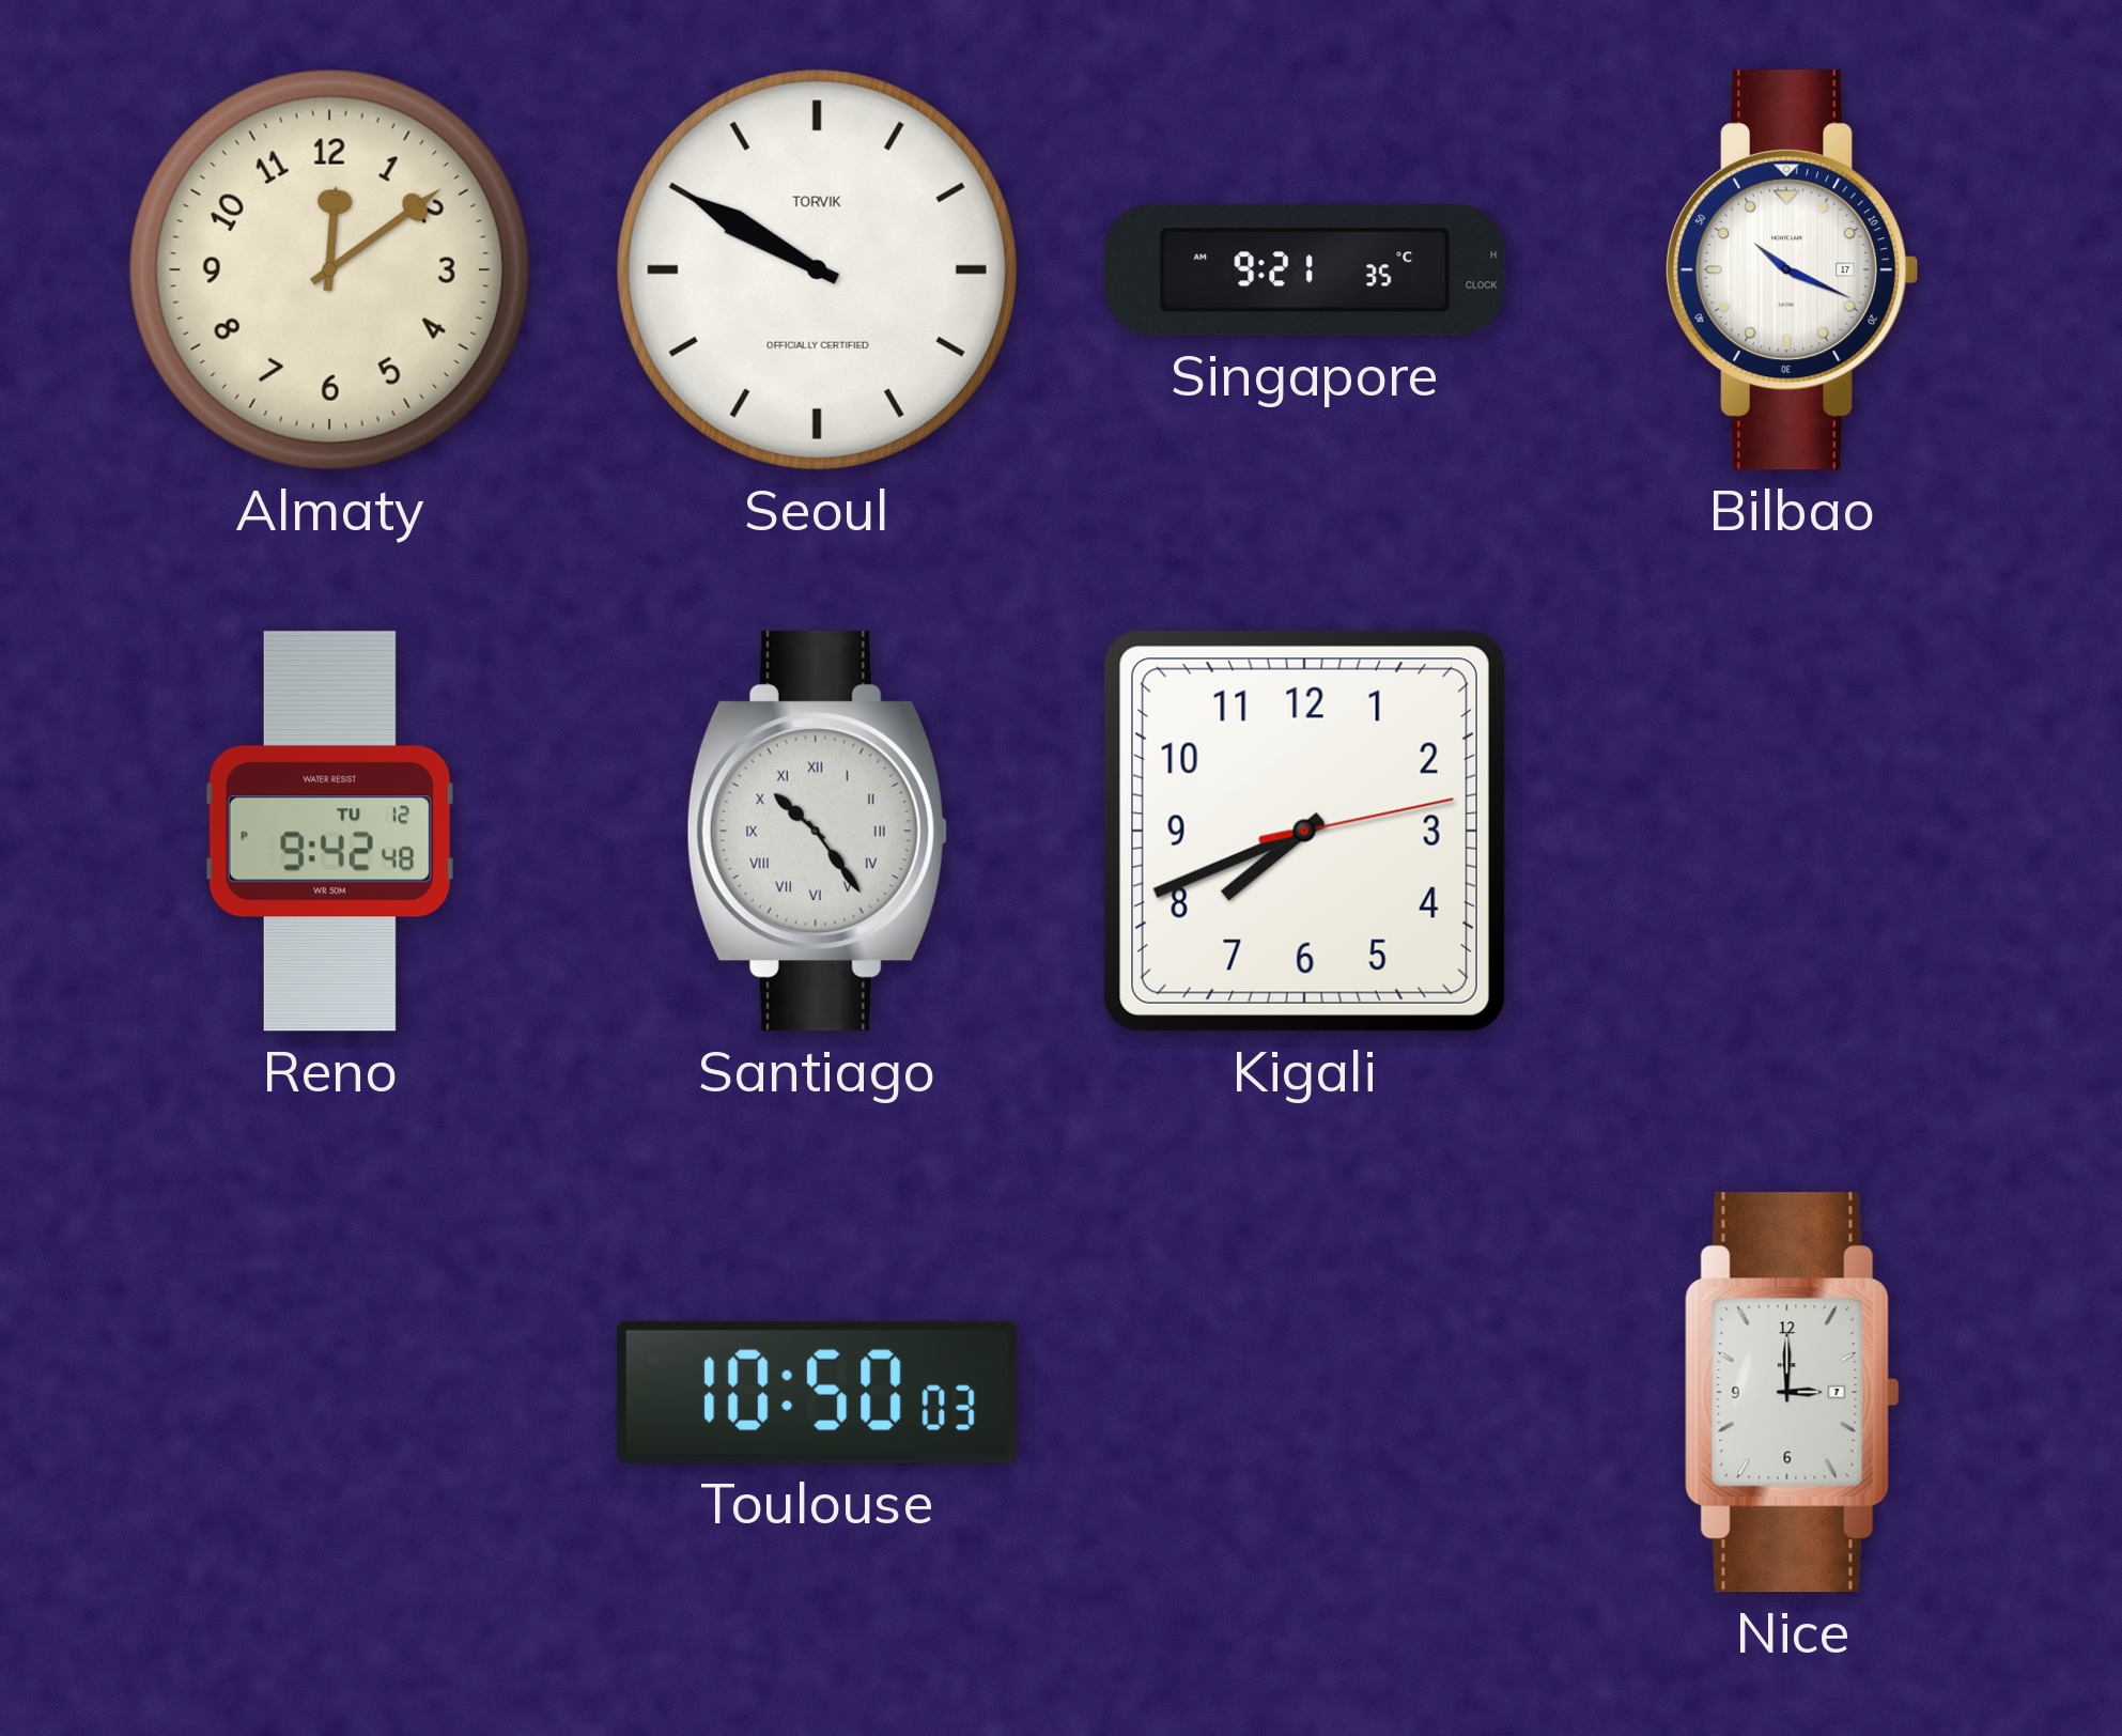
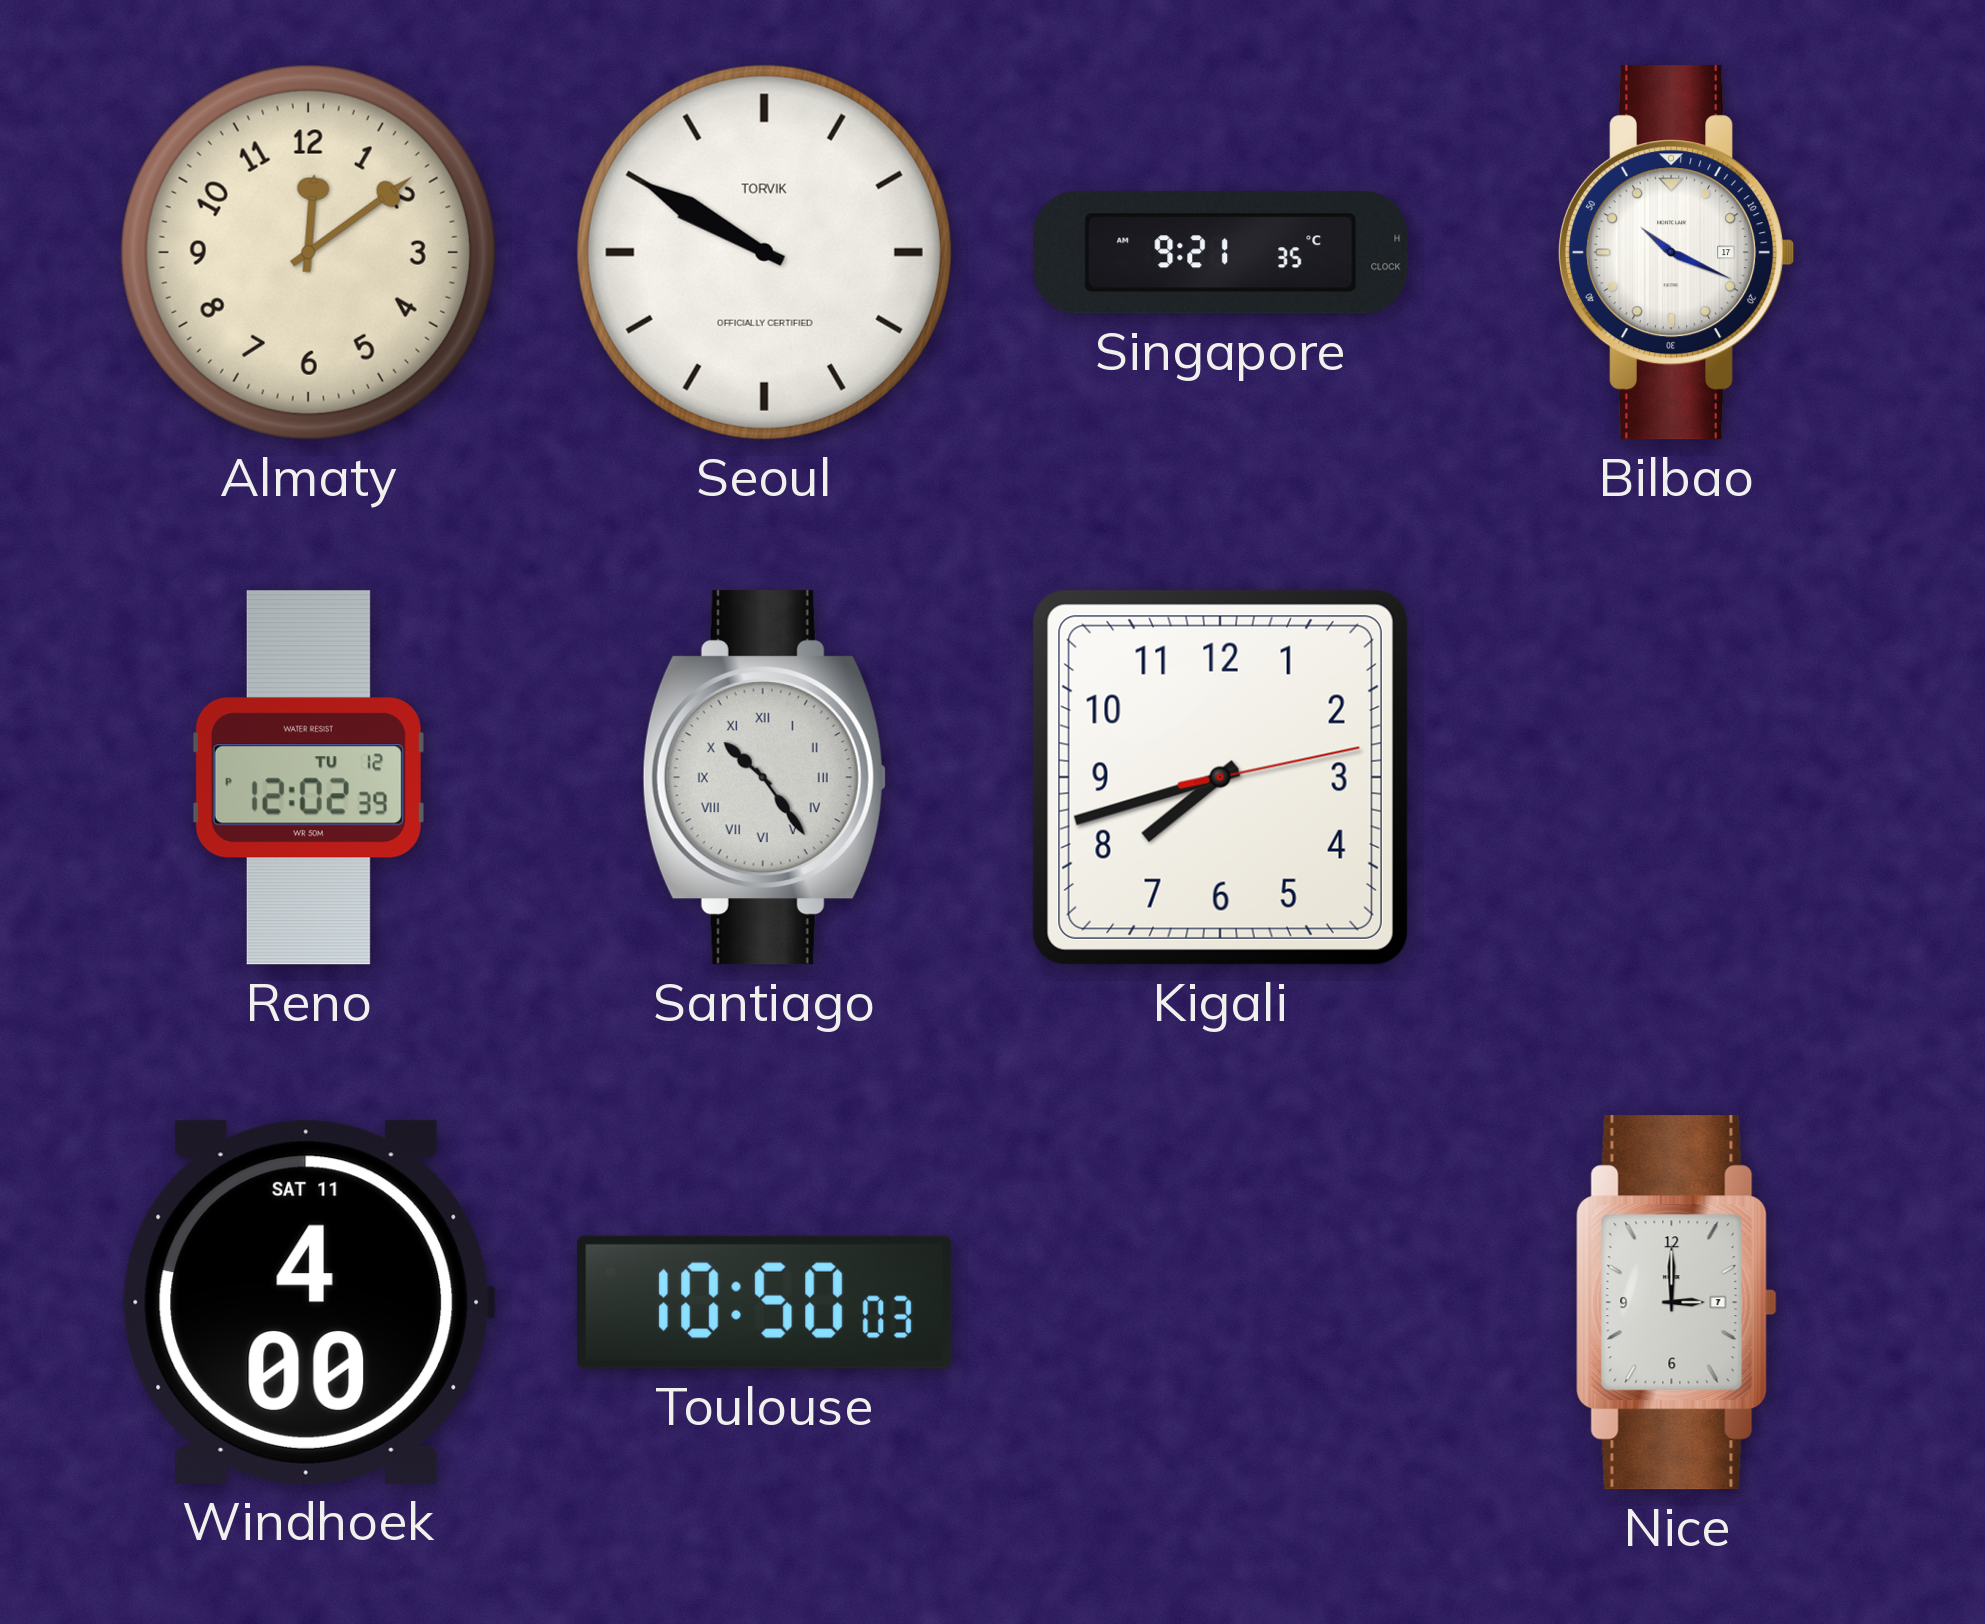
Reno: 9:42 -> 12:02
Kigali: 7:41 -> 7:42
Windhoek: none -> 4:00
